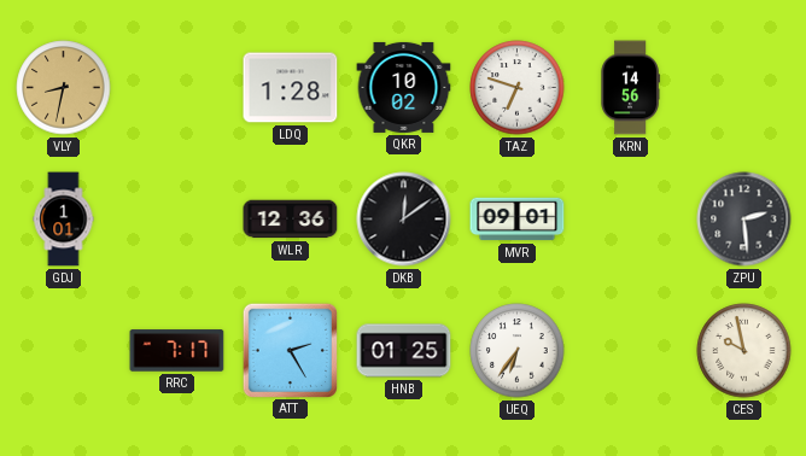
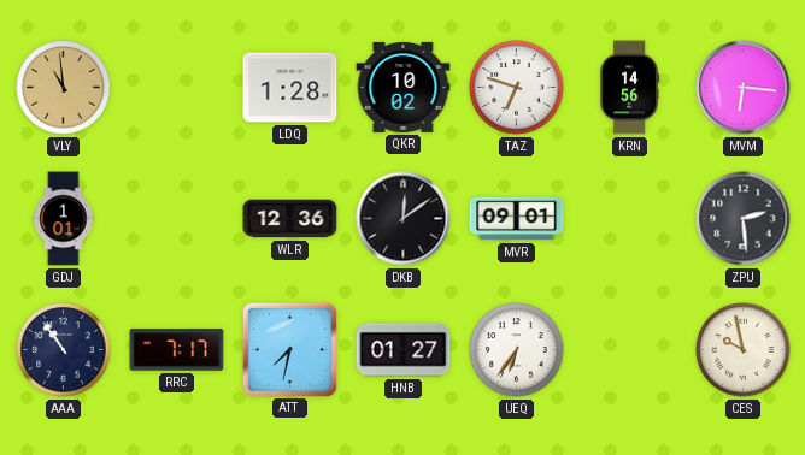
VLY: 8:32 -> 10:59
MVM: none -> 6:16
AAA: none -> 10:54
ATT: 2:25 -> 7:32
HNB: 01:25 -> 01:27
